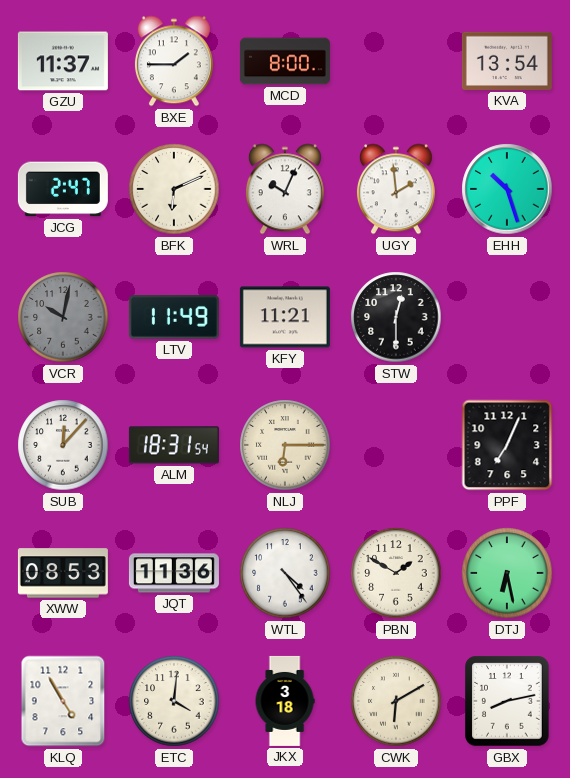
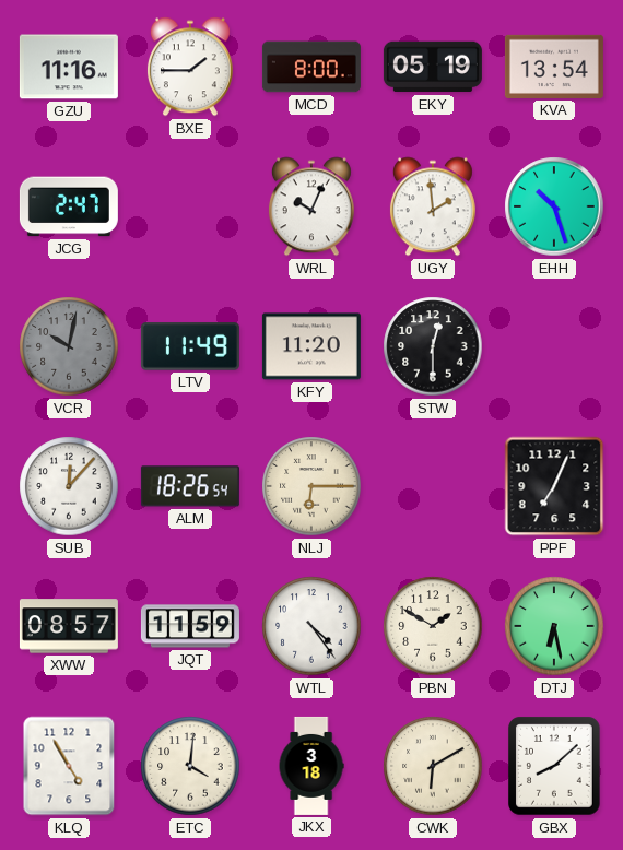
GZU: 11:37 -> 11:16
EKY: none -> 05:19
BFK: 6:11 -> none
KFY: 11:21 -> 11:20
ALM: 18:31 -> 18:26
XWW: 08:53 -> 08:57
JQT: 11:36 -> 11:59
GBX: 8:13 -> 8:08
